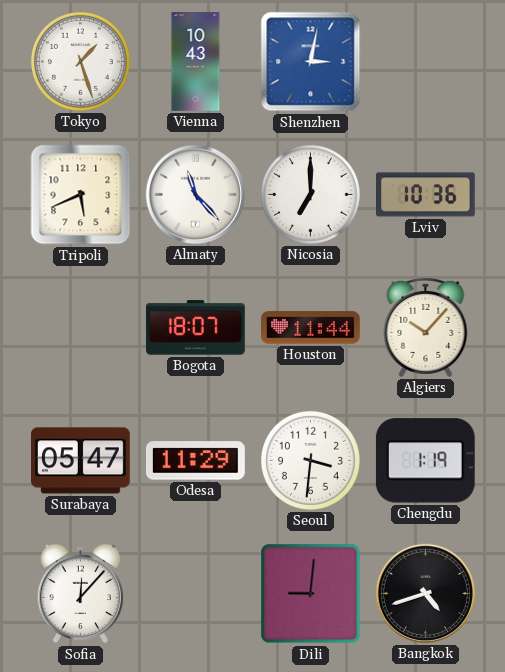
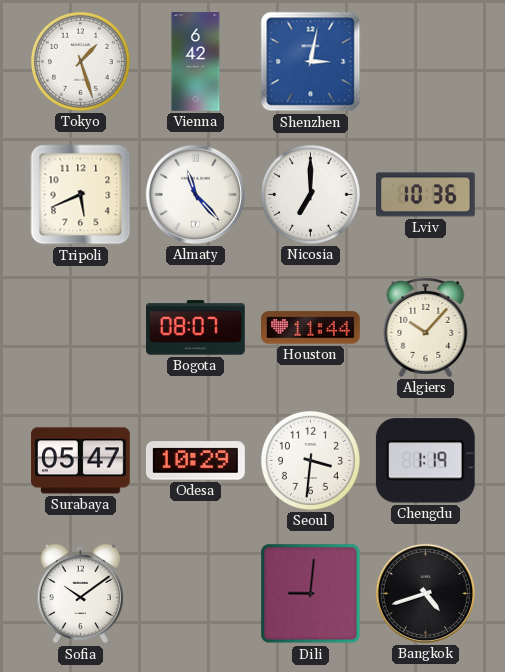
Vienna: 10:43 -> 6:42
Bogota: 18:07 -> 08:07
Odesa: 11:29 -> 10:29
Sofia: 12:07 -> 10:09
